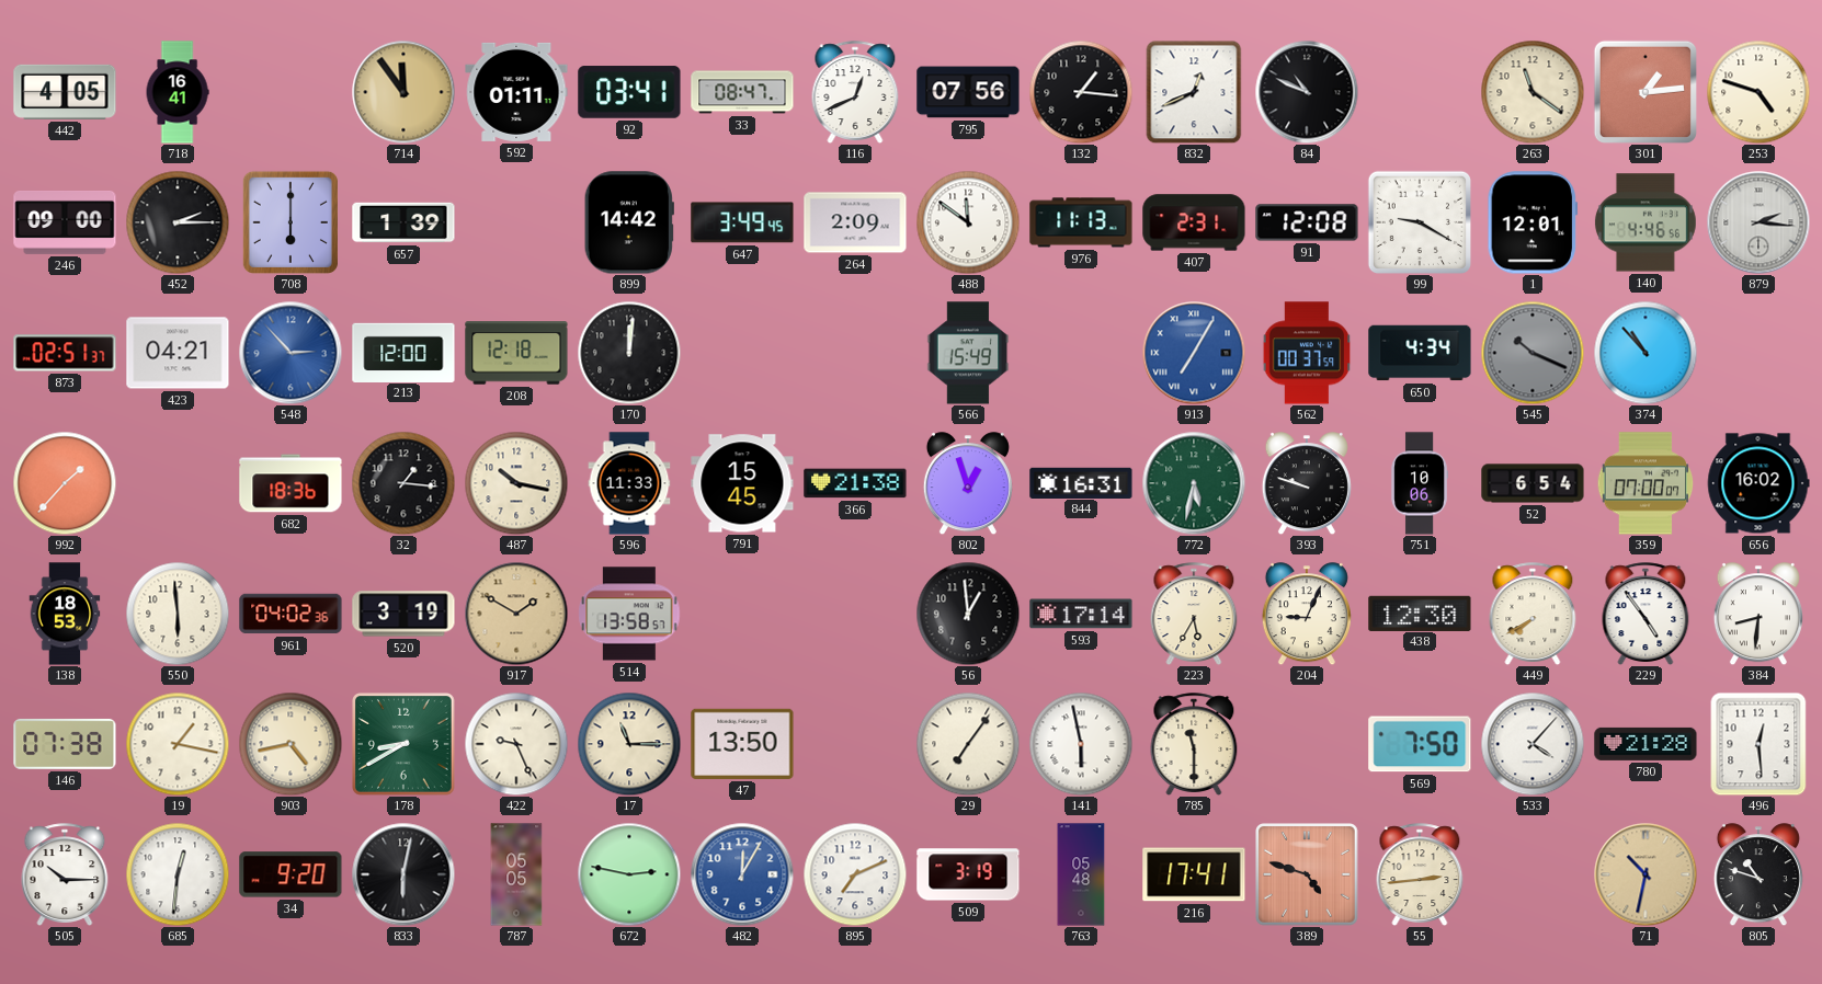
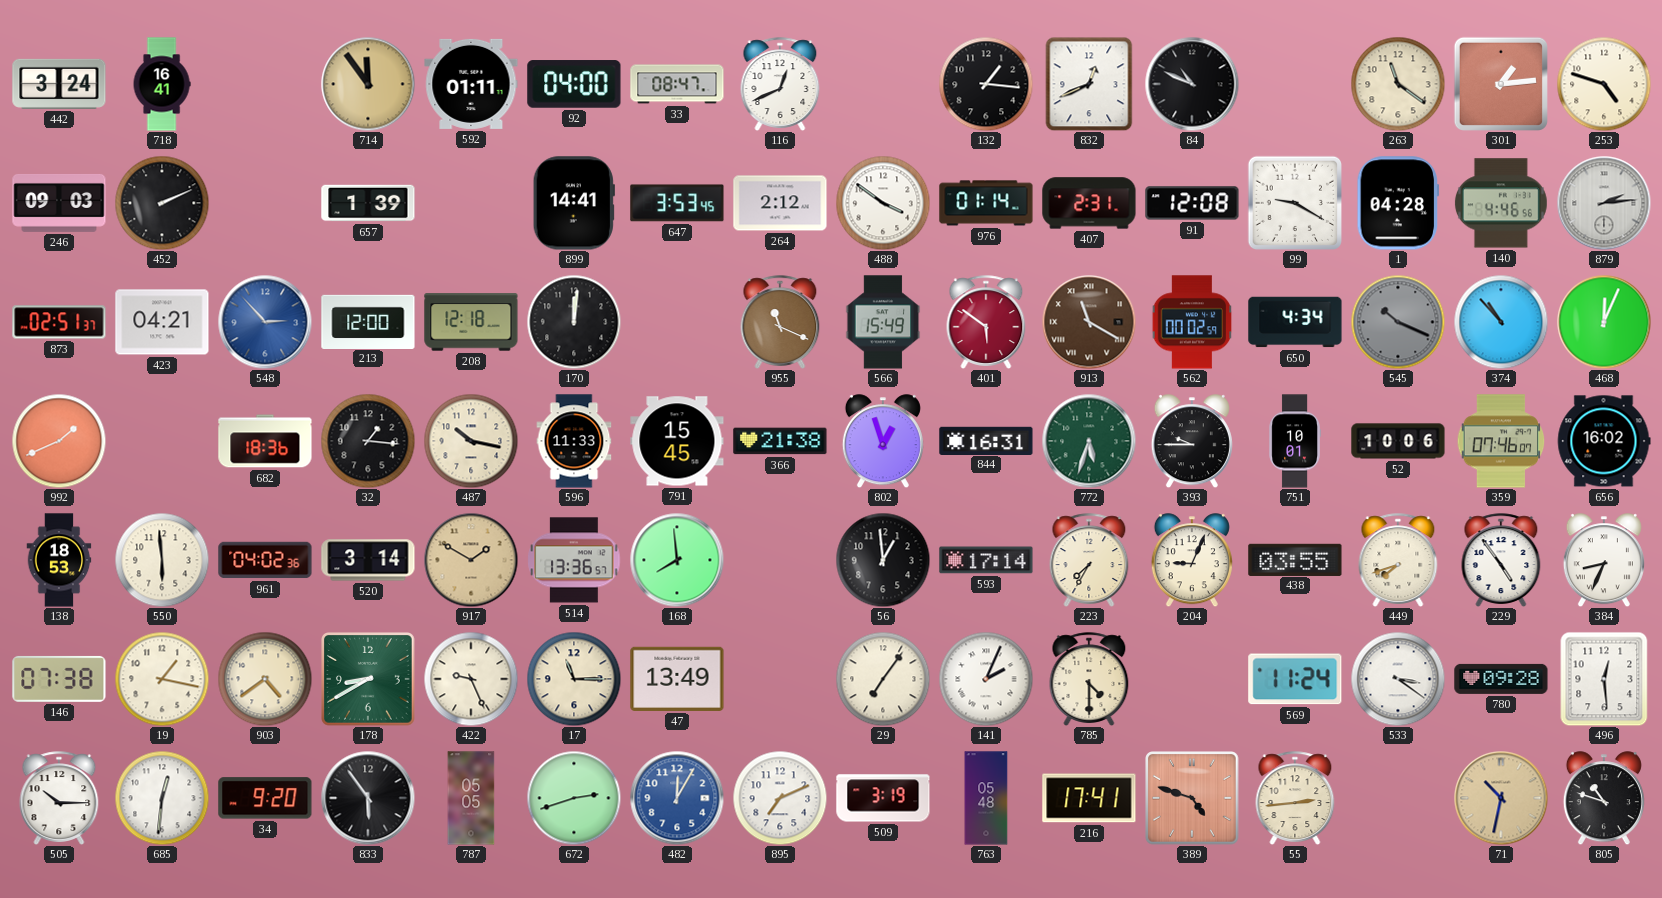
442: 4:05 -> 3:24
92: 03:41 -> 04:00
795: 07:56 -> none
246: 09:00 -> 09:03
452: 2:15 -> 2:11
708: 6:00 -> none
899: 14:42 -> 14:41
647: 3:49 -> 3:53
264: 2:09 -> 2:12
488: 11:51 -> 3:51
976: 11:13 -> 01:14
1: 12:01 -> 04:28
879: 2:16 -> 2:14
955: none -> 11:19
401: none -> 5:51
913: 7:05 -> 11:20
913 dial: blue -> brown
562: 00:37 -> 00:02
468: none -> 12:04
992: 1:37 -> 1:41
772: 5:32 -> 5:33
393: 9:48 -> 9:45
751: 10:06 -> 10:01
52: 6:54 -> 10:06
359: 07:00 -> 07:46
520: 3:19 -> 3:14
514: 13:58 -> 13:36
168: none -> 7:59
223: 5:35 -> 7:35
438: 12:30 -> 03:55
449: 7:40 -> 7:42
384: 8:31 -> 8:34
903: 4:43 -> 4:39
47: 13:50 -> 13:49
141: 5:58 -> 2:04
785: 11:30 -> 4:30
569: 7:50 -> 11:24
533: 4:07 -> 3:21
780: 21:28 -> 09:28
833: 6:02 -> 5:54
672: 2:47 -> 2:42
